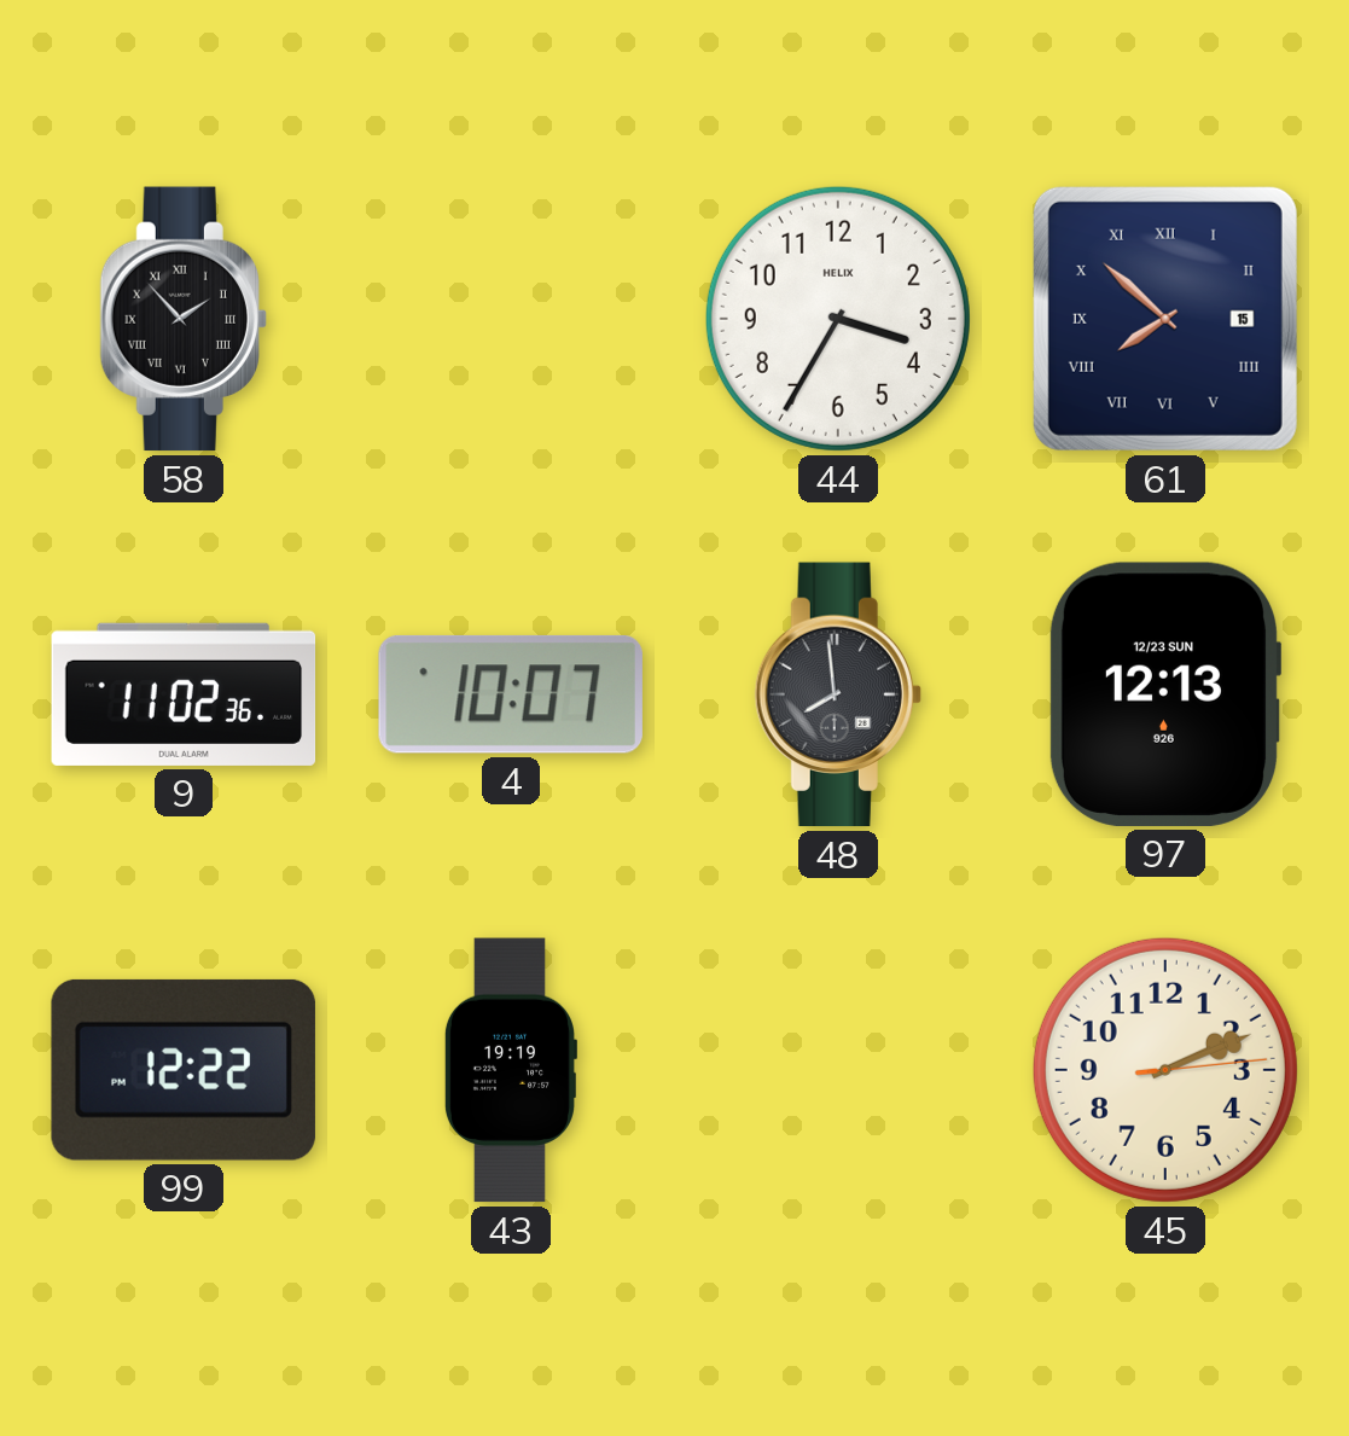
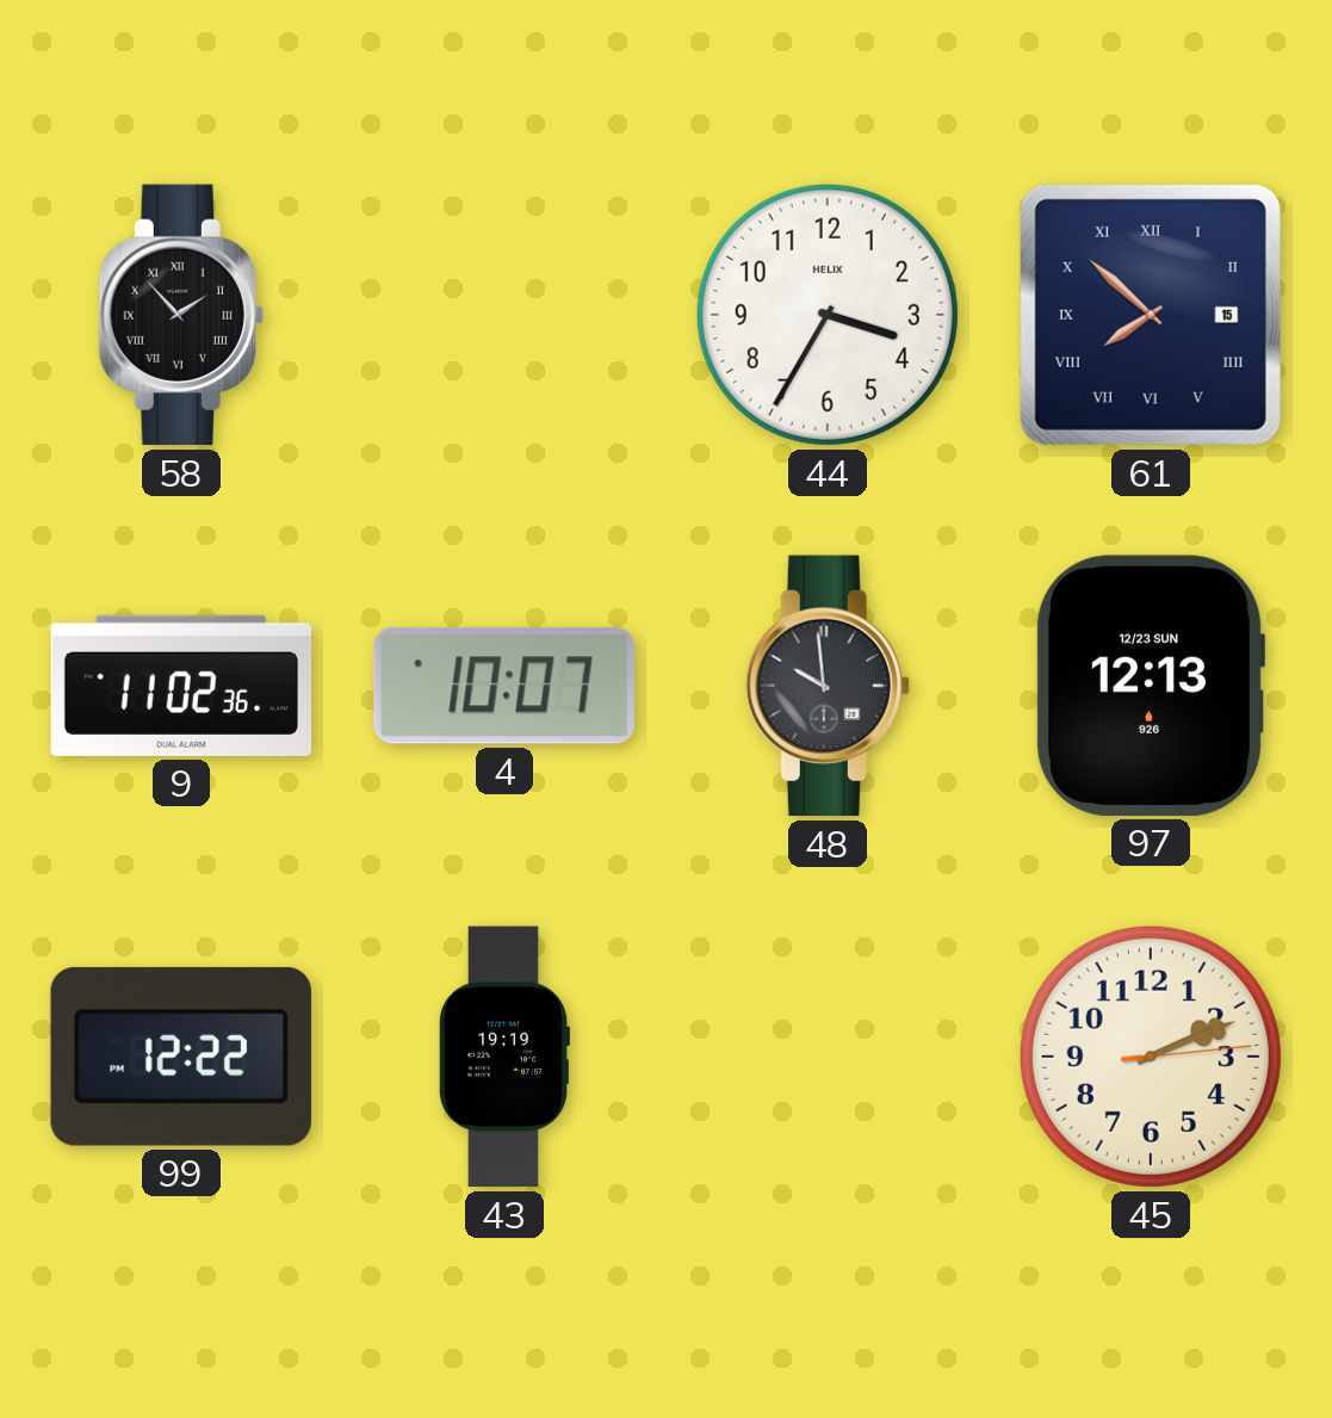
48: 7:59 -> 9:59
